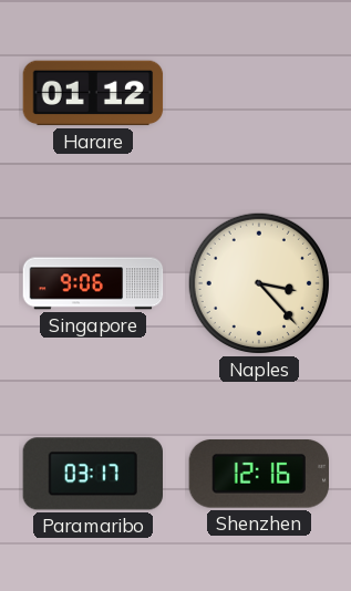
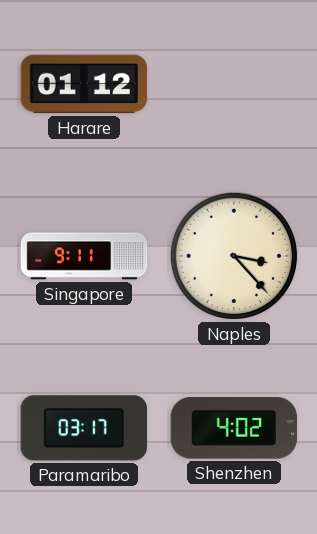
Singapore: 9:06 -> 9:11
Shenzhen: 12:16 -> 4:02
